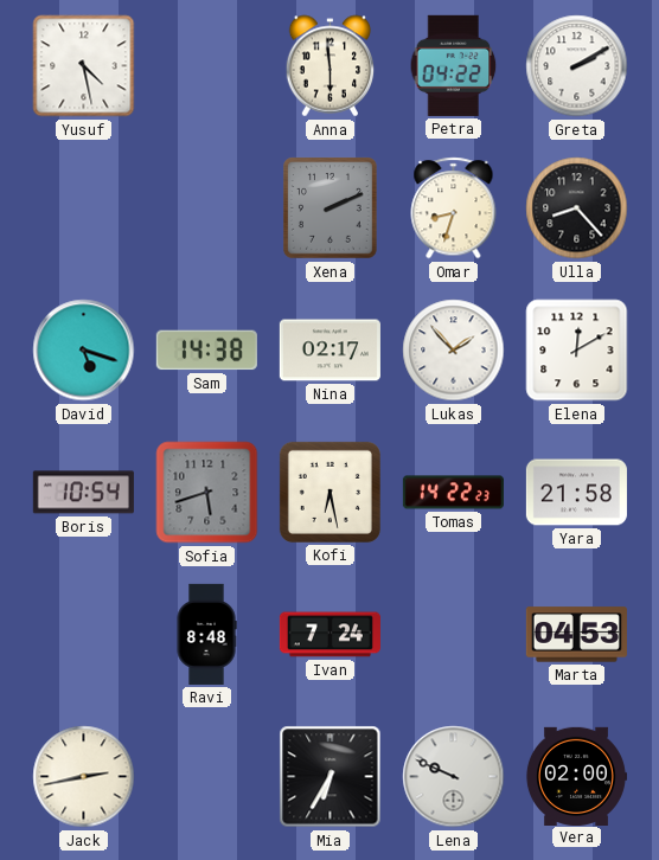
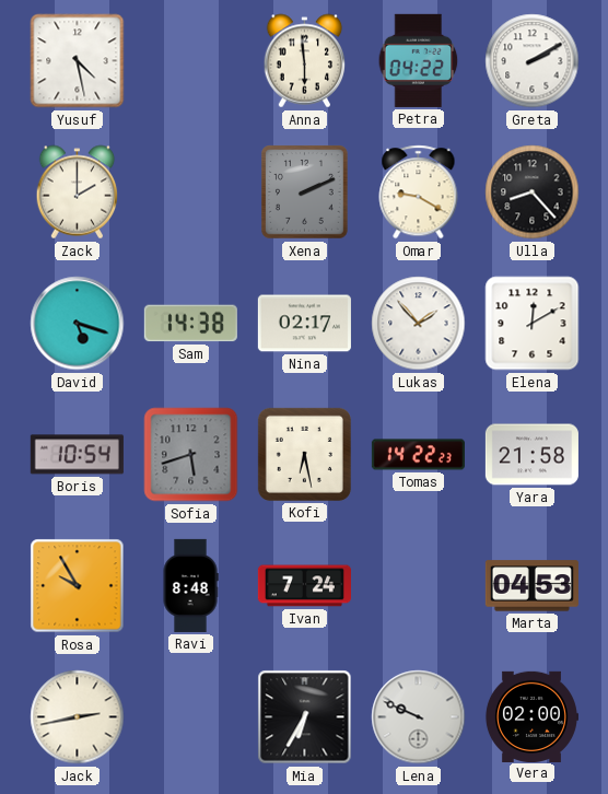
Zack: none -> 2:00
Omar: 8:33 -> 9:20
Rosa: none -> 9:55
